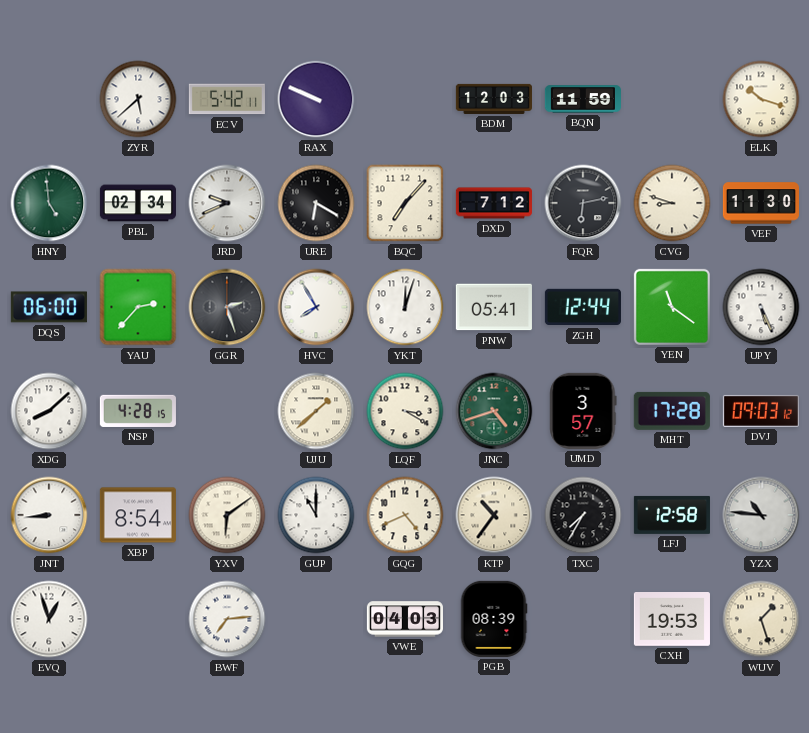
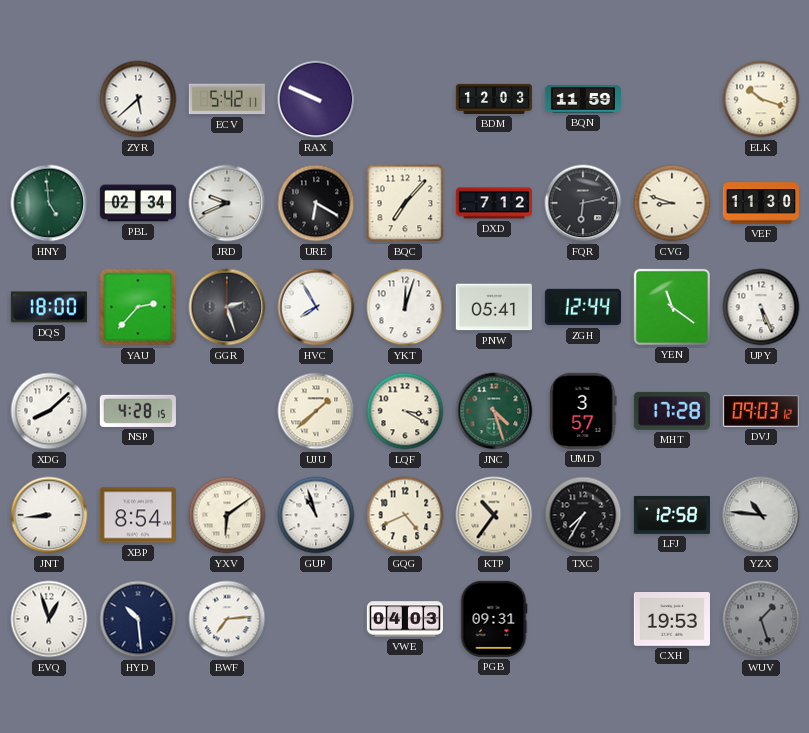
DQS: 06:00 -> 18:00
JNC: 4:42 -> 4:27
GUP: 11:00 -> 10:57
HYD: none -> 10:29
PGB: 08:39 -> 09:31
WUV dial: cream -> grey
